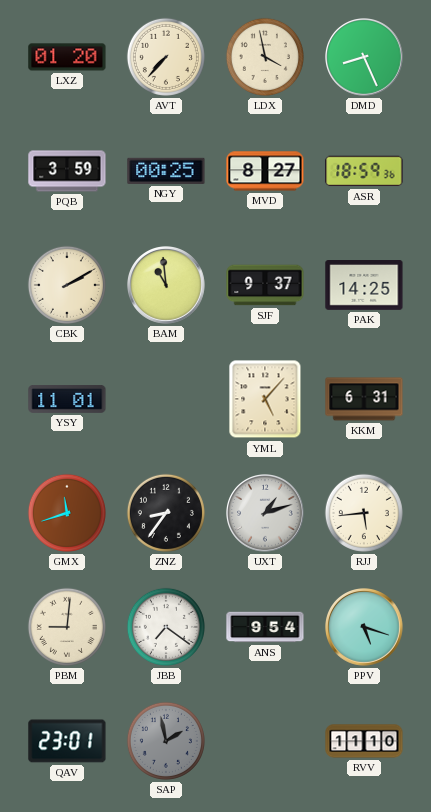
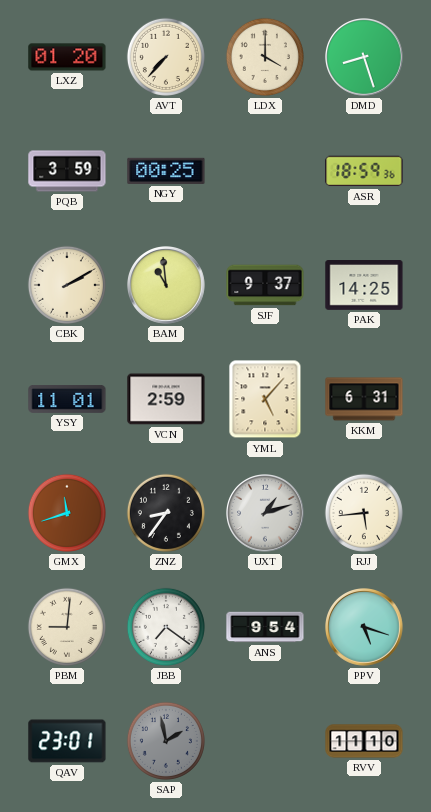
LDX: 3:58 -> 4:00
DMD: 8:26 -> 8:27
MVD: 8:27 -> none
VCN: none -> 2:59
